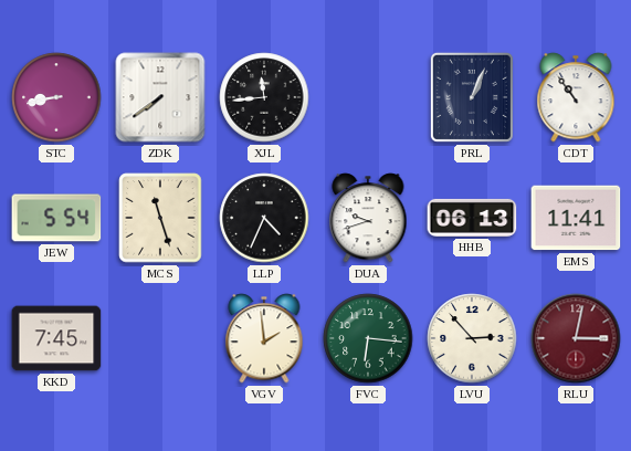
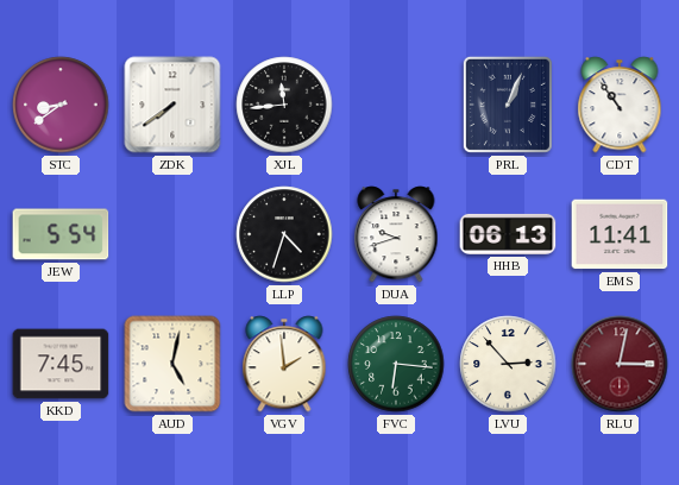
STC: 8:43 -> 8:39
MCS: 11:27 -> none
LLP: 4:34 -> 4:33
AUD: none -> 5:02
